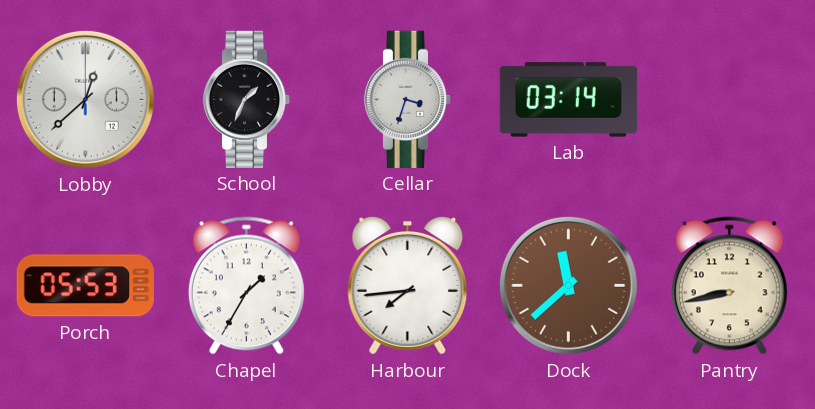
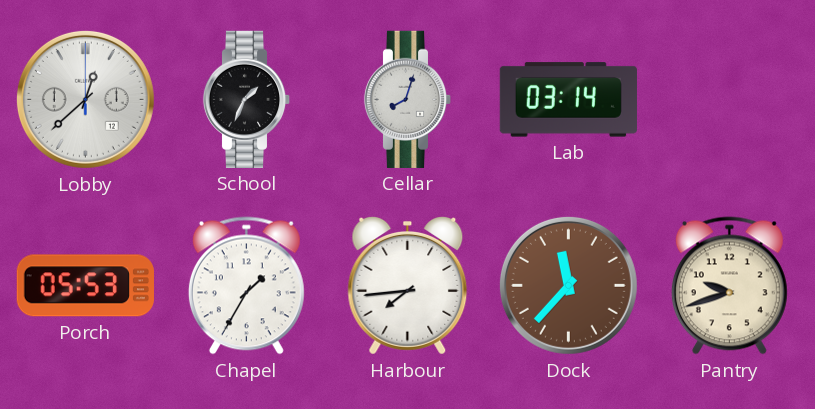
Cellar: 3:33 -> 8:03
Dock: 11:38 -> 11:37
Pantry: 8:43 -> 9:42
